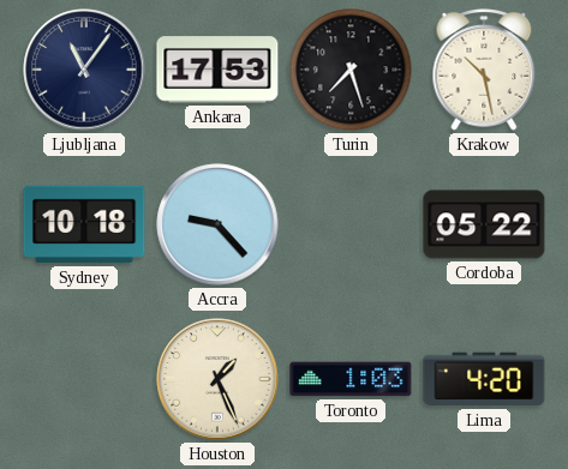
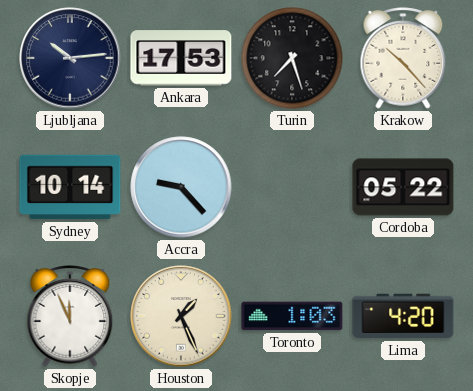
Ljubljana: 11:06 -> 10:14
Krakow: 10:28 -> 10:23
Sydney: 10:18 -> 10:14
Skopje: none -> 11:56
